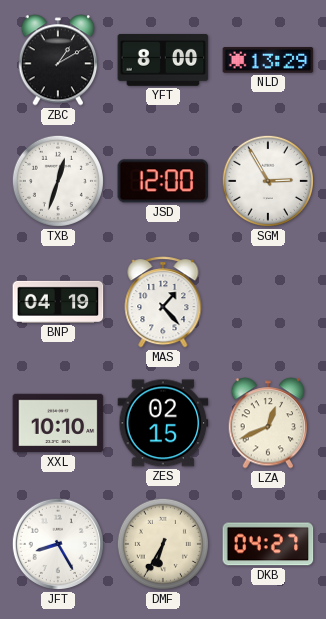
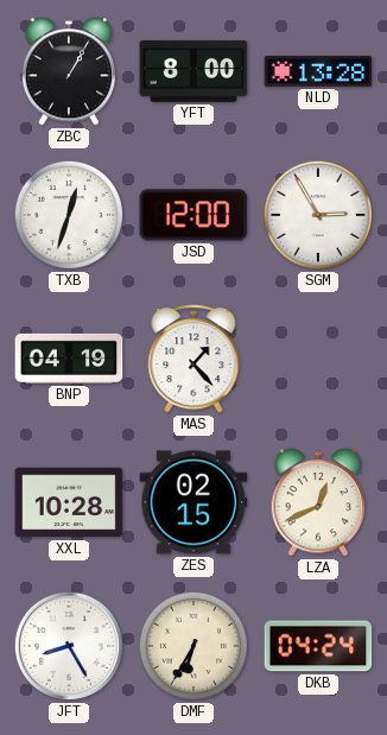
ZBC: 1:10 -> 1:05
NLD: 13:29 -> 13:28
XXL: 10:10 -> 10:28
DKB: 04:27 -> 04:24
